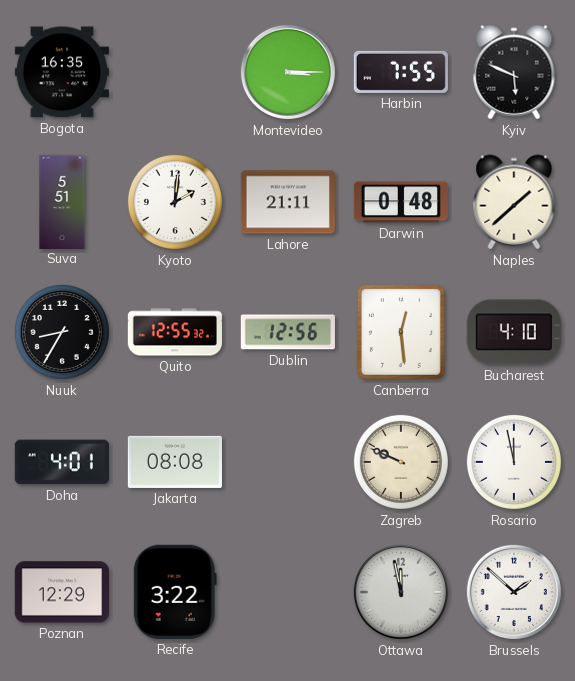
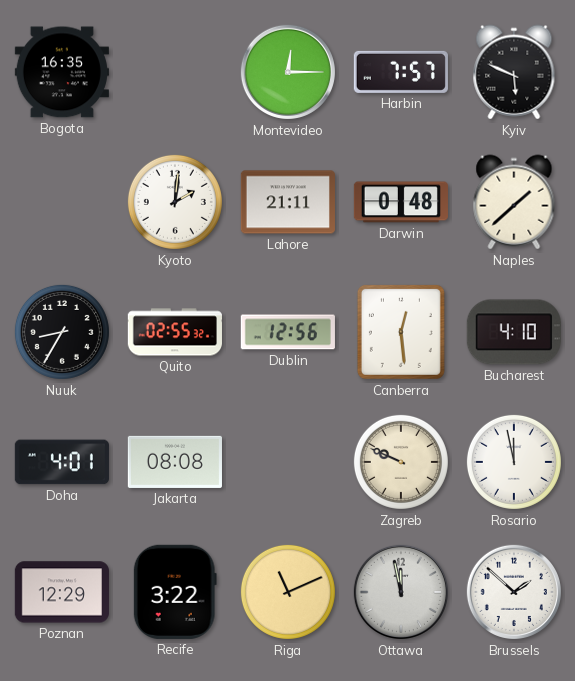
Montevideo: 3:15 -> 12:15
Harbin: 7:55 -> 7:57
Suva: 5:51 -> none
Quito: 12:55 -> 02:55
Riga: none -> 11:11
